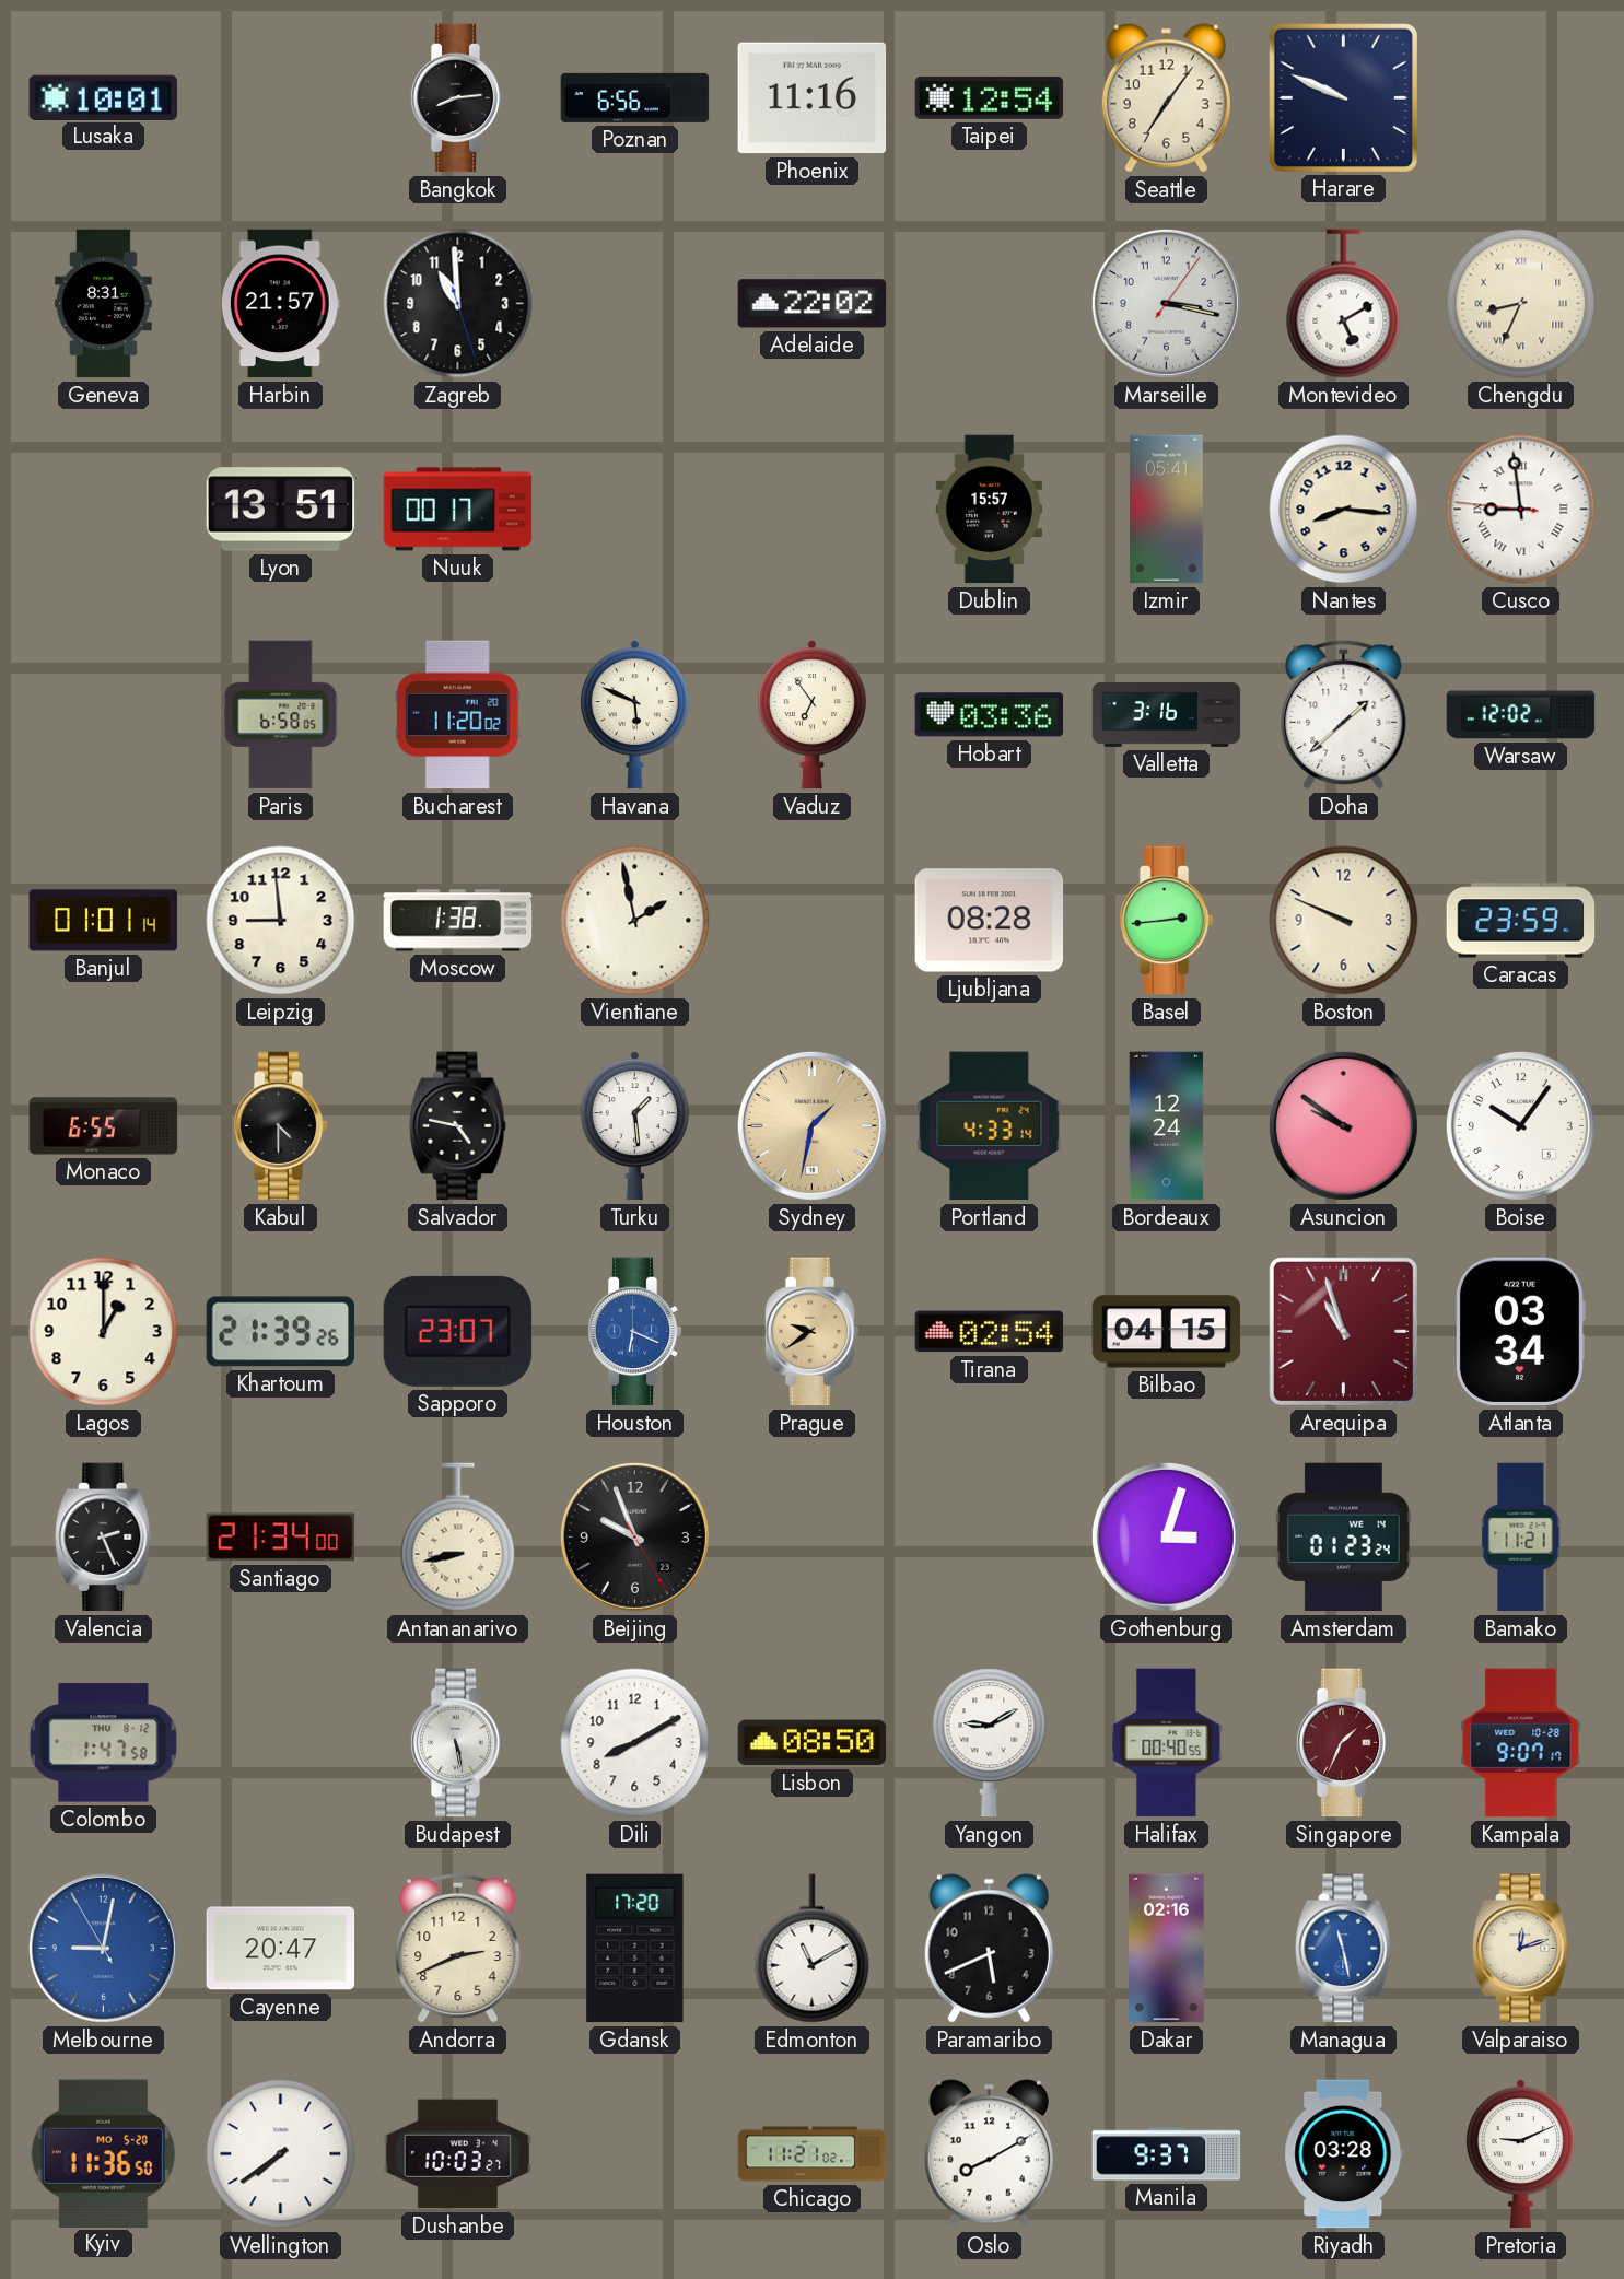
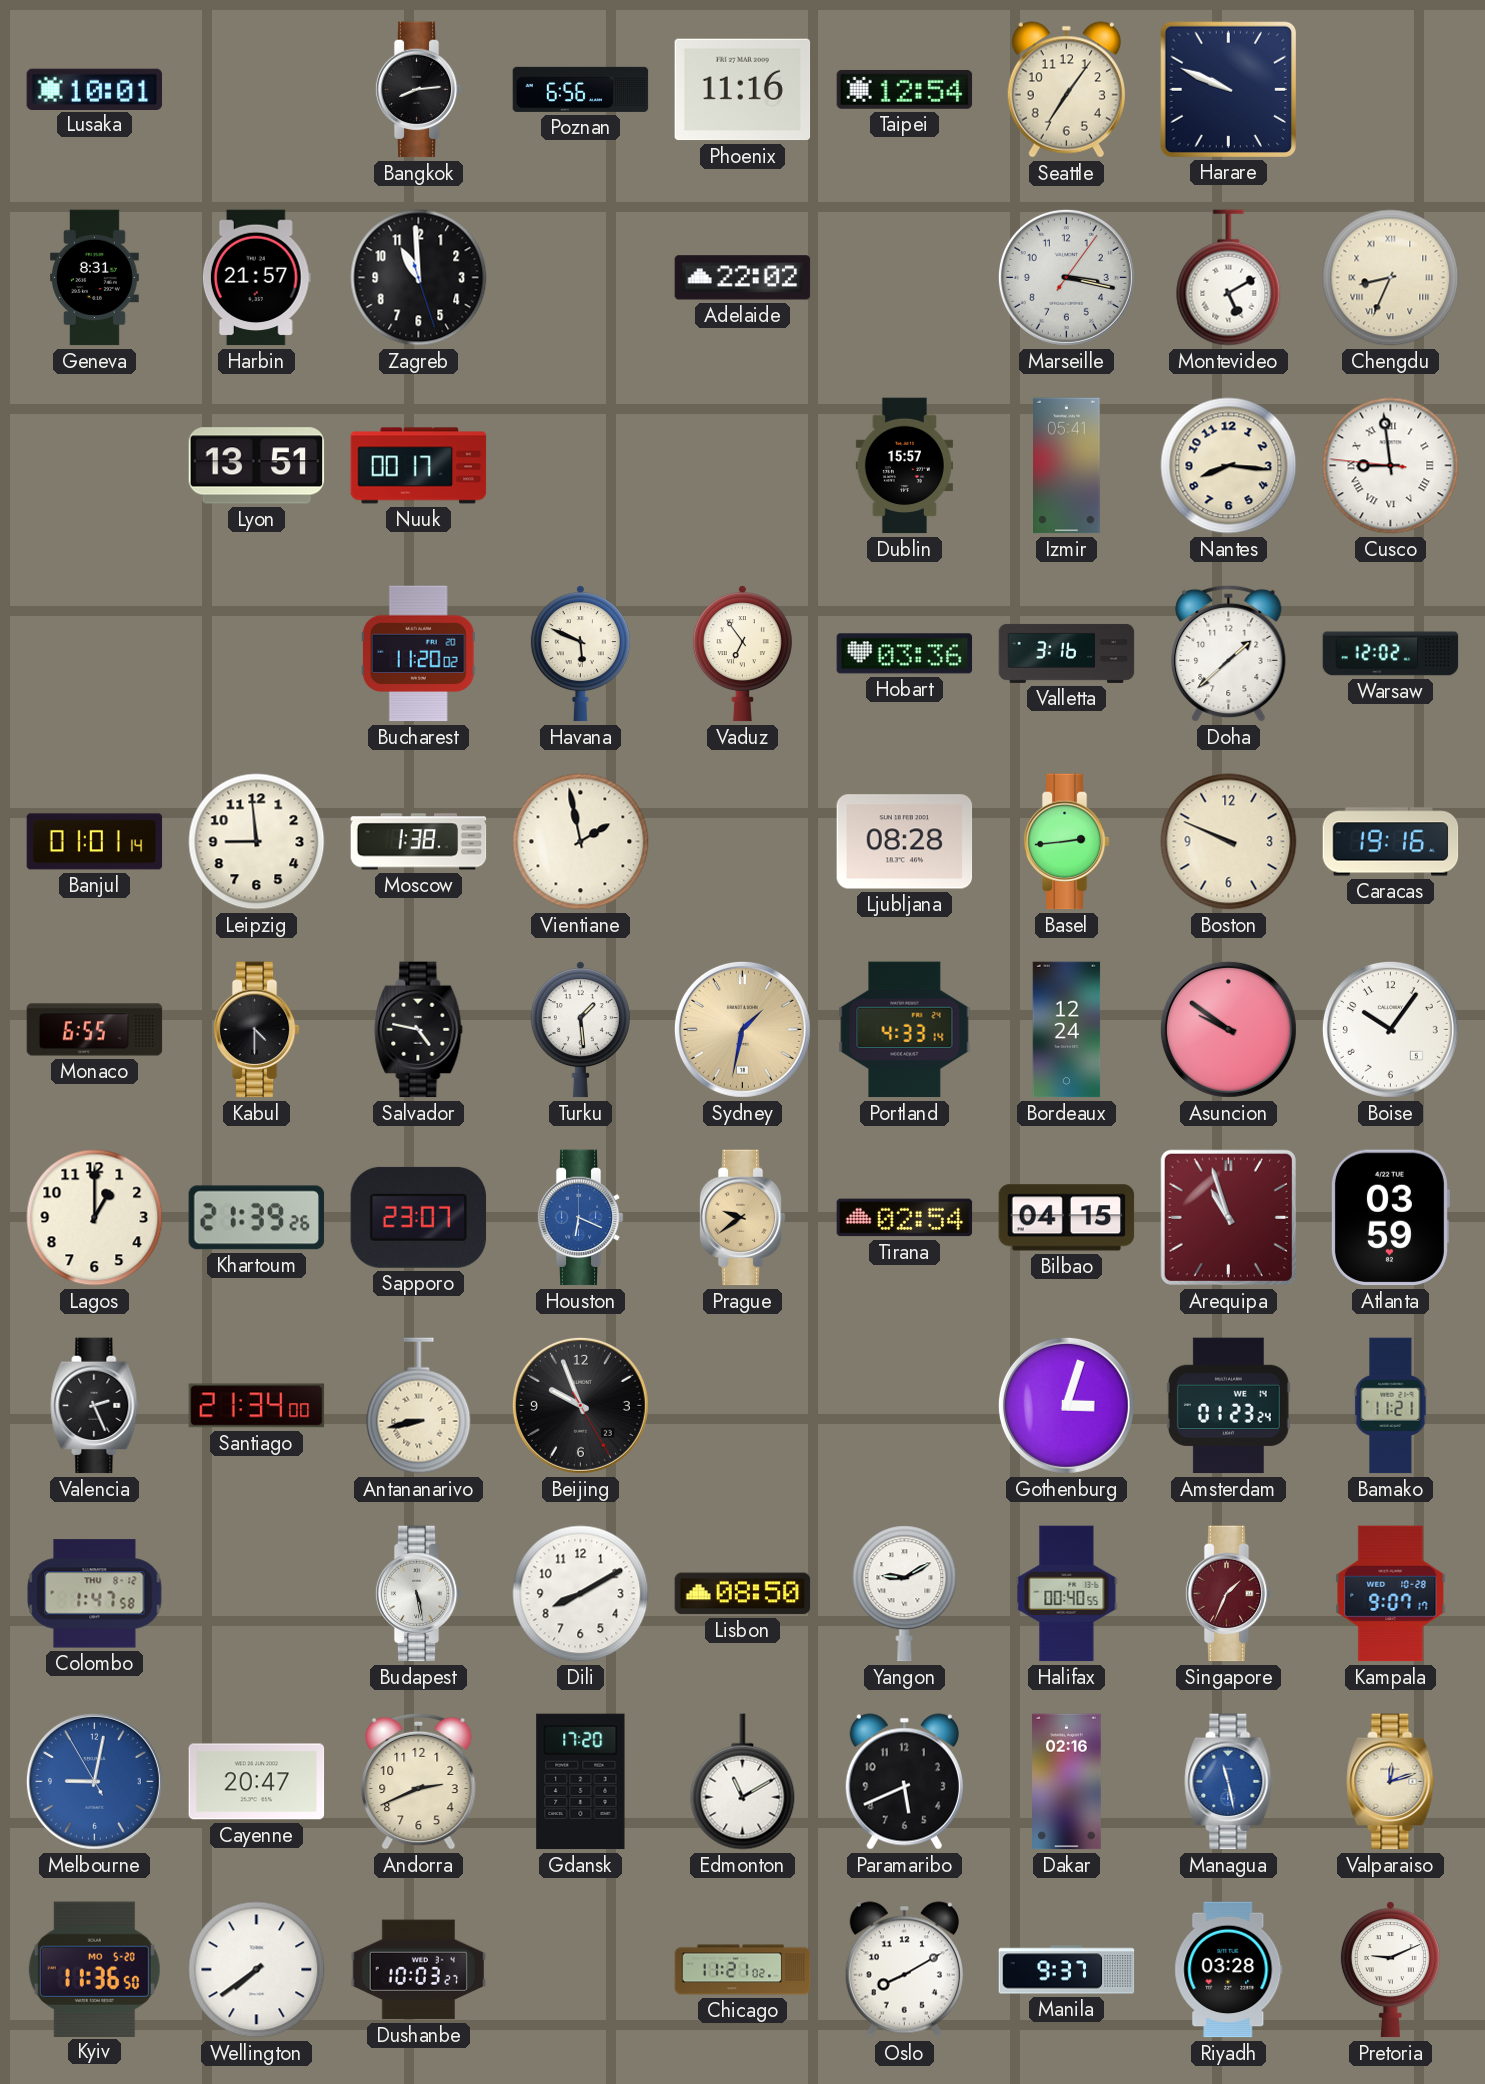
Paris: 6:58 -> none
Caracas: 23:59 -> 19:16
Atlanta: 03:34 -> 03:59
